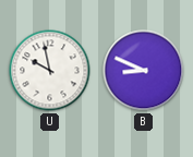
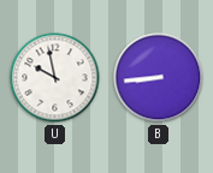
B: 8:49 -> 8:44
